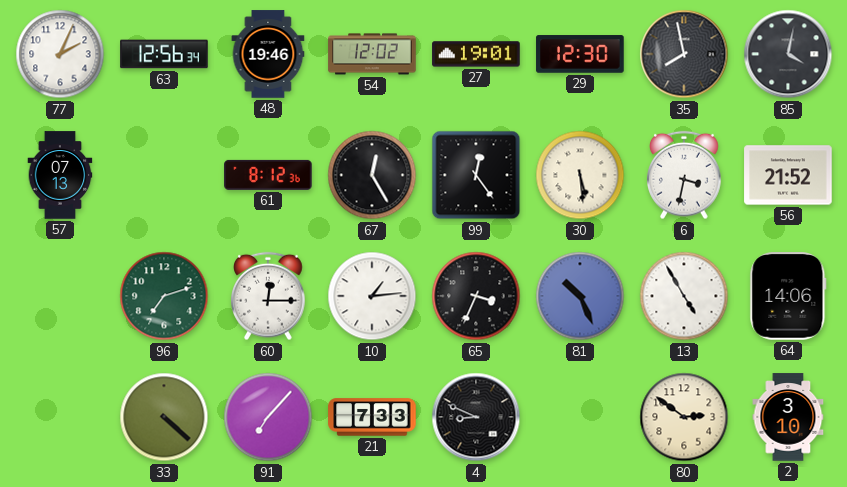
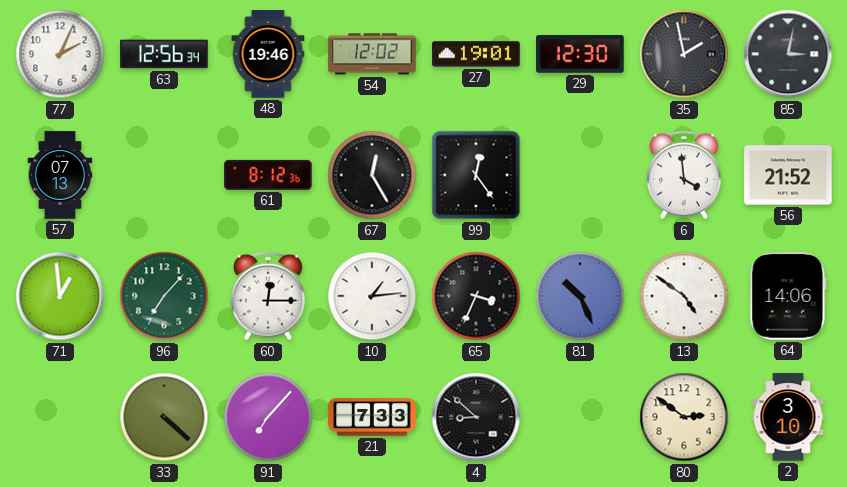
35: 7:58 -> 1:58
85: 4:02 -> 3:02
30: 5:29 -> none
6: 3:32 -> 3:59
71: none -> 12:59
96: 7:12 -> 7:07
13: 4:55 -> 4:51
4: 8:49 -> 8:52
